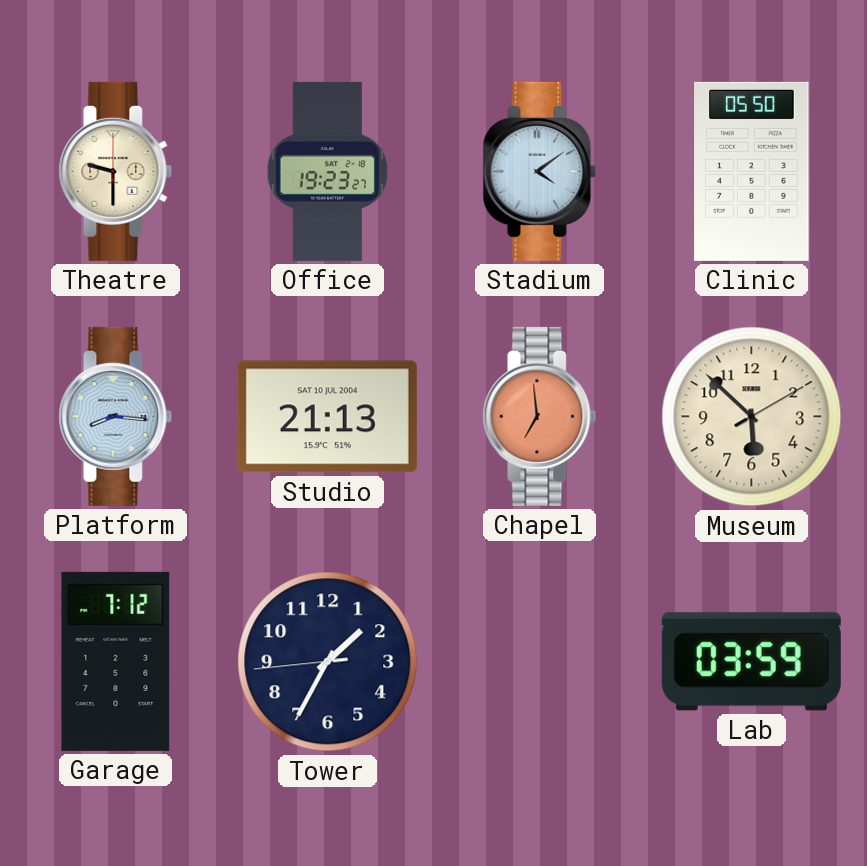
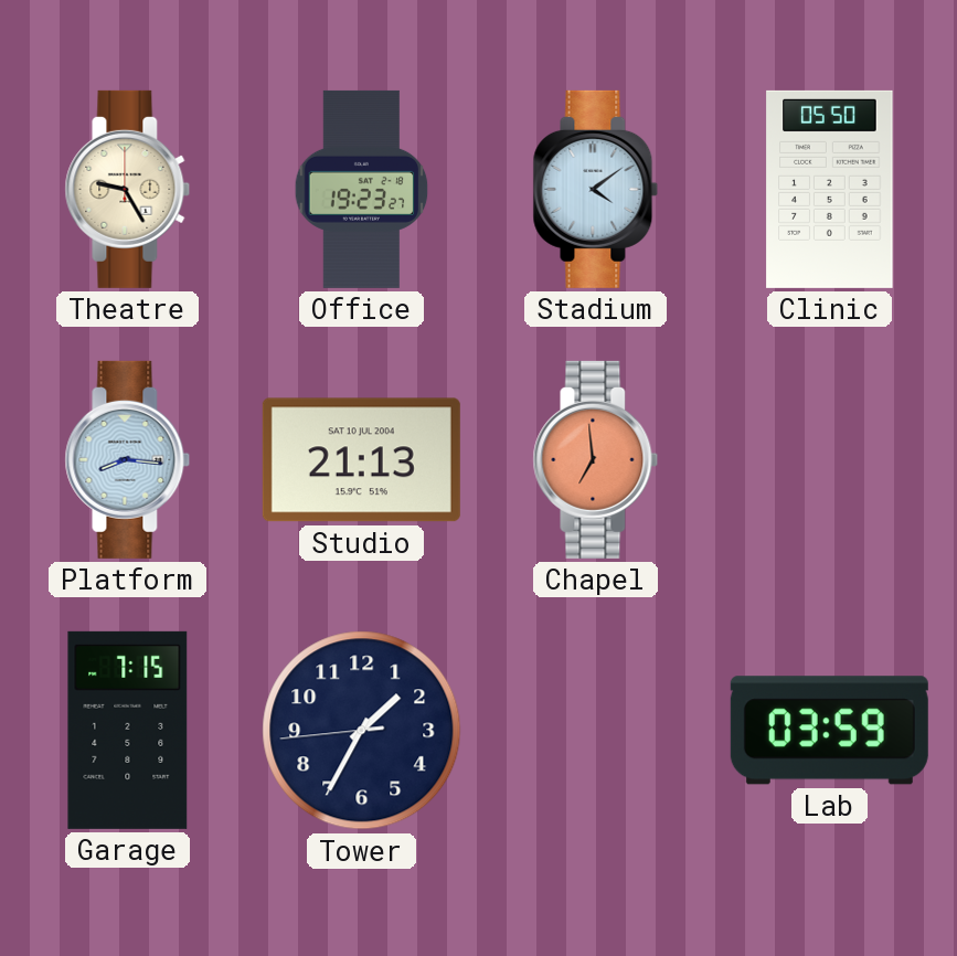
Theatre: 9:30 -> 9:25
Museum: 5:52 -> none
Garage: 7:12 -> 7:15
